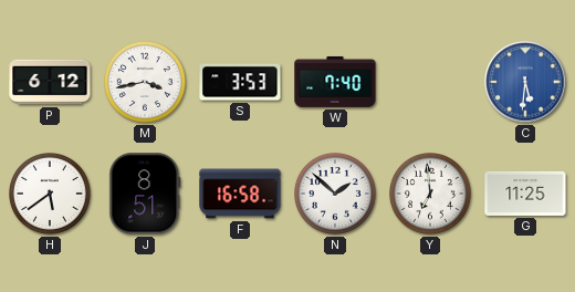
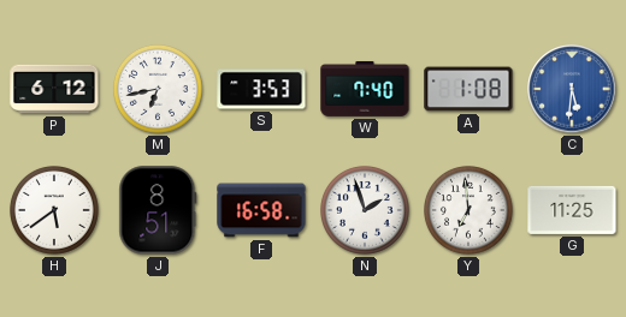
M: 3:43 -> 6:43
A: none -> 1:08
N: 1:52 -> 1:57
